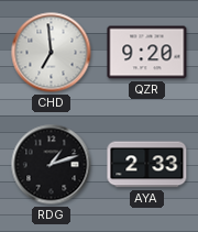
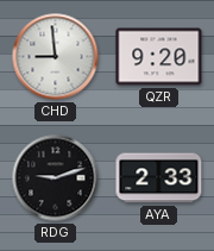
CHD: 6:59 -> 8:59
RDG: 1:12 -> 9:12
